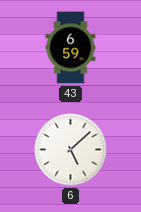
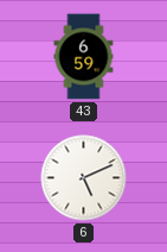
6: 5:08 -> 5:11
